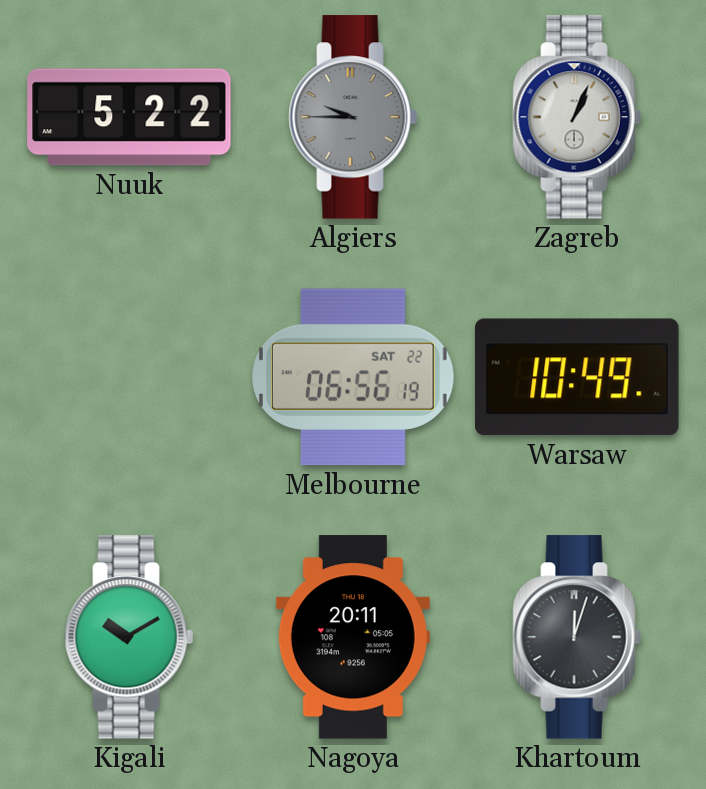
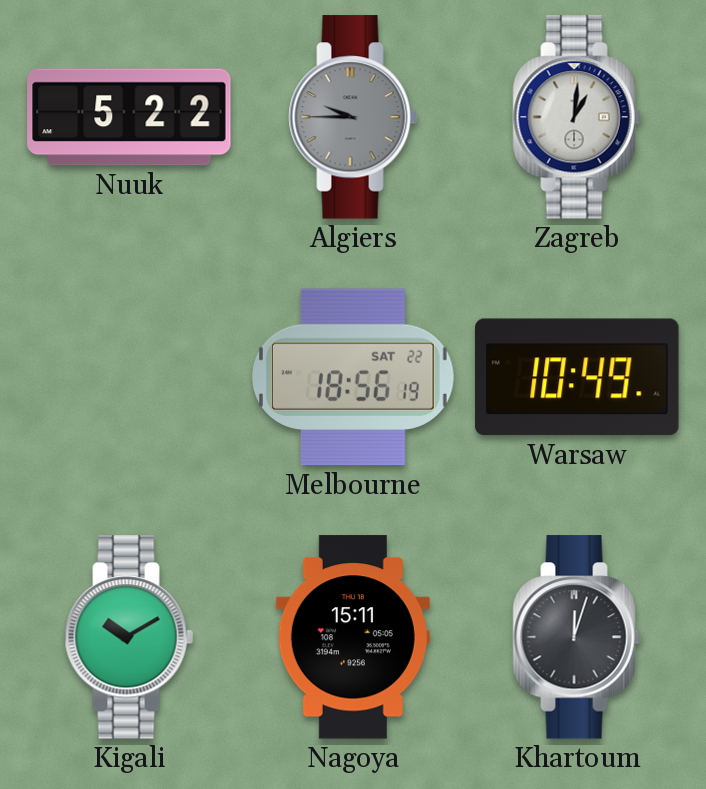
Zagreb: 1:04 -> 1:01
Melbourne: 06:56 -> 18:56
Nagoya: 20:11 -> 15:11
